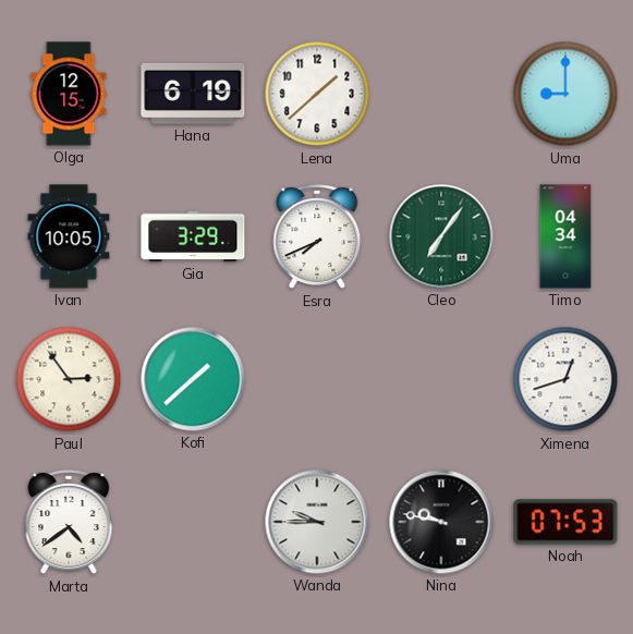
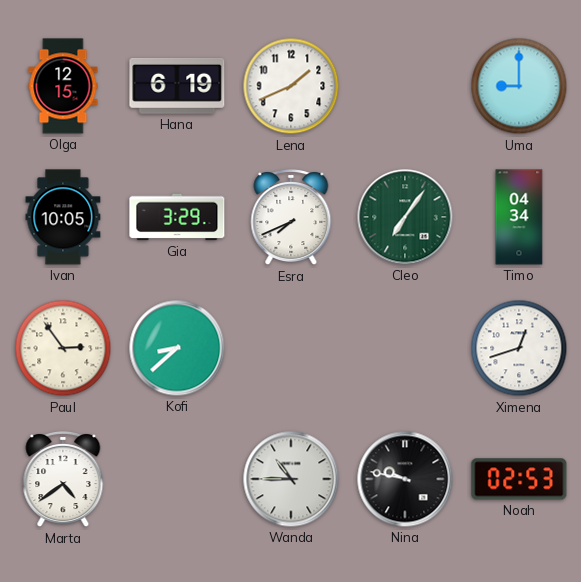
Lena: 1:38 -> 1:41
Kofi: 1:38 -> 8:38
Wanda: 9:45 -> 10:45
Noah: 07:53 -> 02:53
